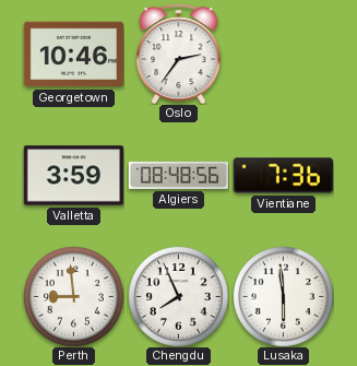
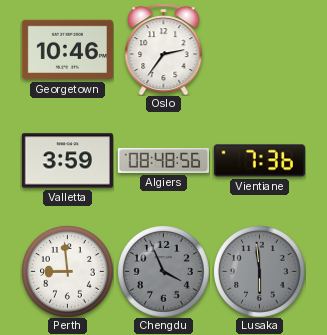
Chengdu: 7:56 -> 3:56
Chengdu dial: white -> grey
Lusaka dial: white -> grey
